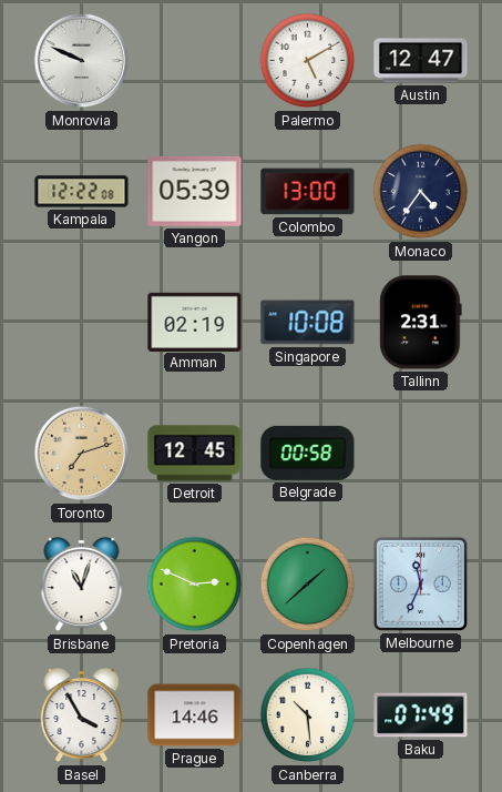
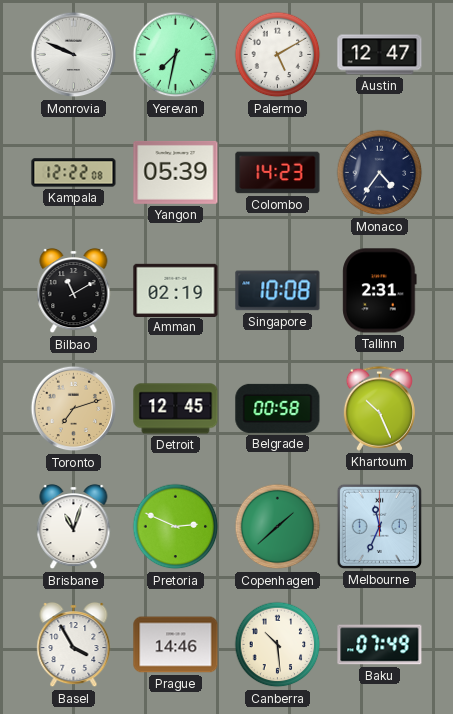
Yerevan: none -> 7:32
Colombo: 13:00 -> 14:23
Bilbao: none -> 11:10
Khartoum: none -> 10:26
